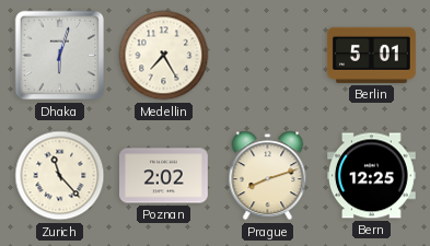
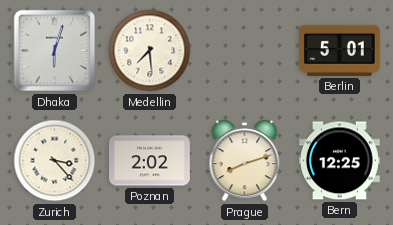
Medellin: 7:25 -> 7:29
Zurich: 11:23 -> 3:23
